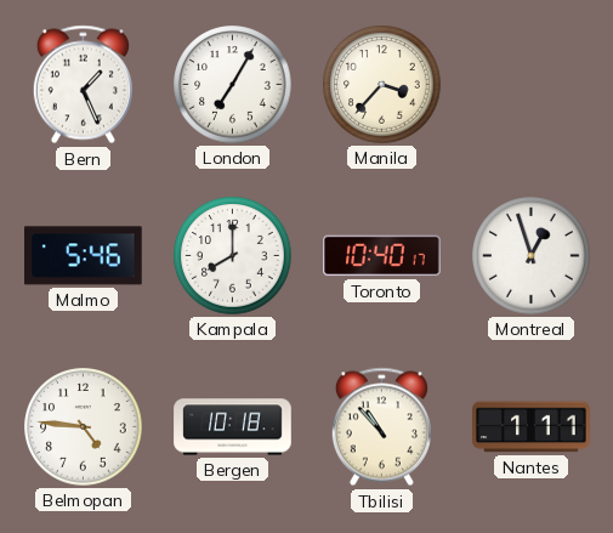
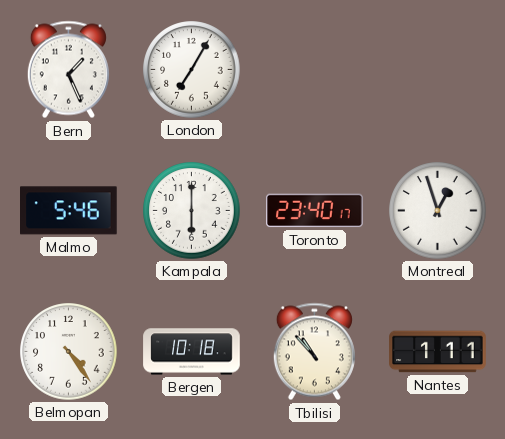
Manila: 3:37 -> none
Kampala: 8:00 -> 6:00
Toronto: 10:40 -> 23:40
Belmopan: 4:46 -> 4:24
